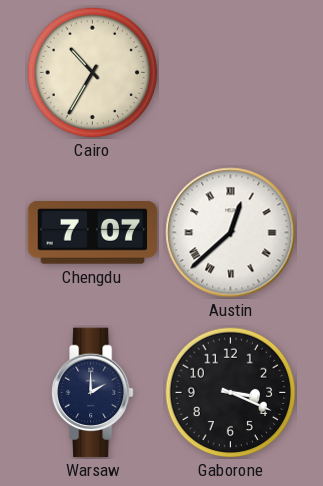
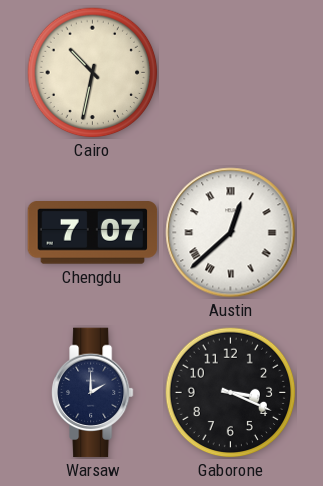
Cairo: 10:35 -> 10:32
